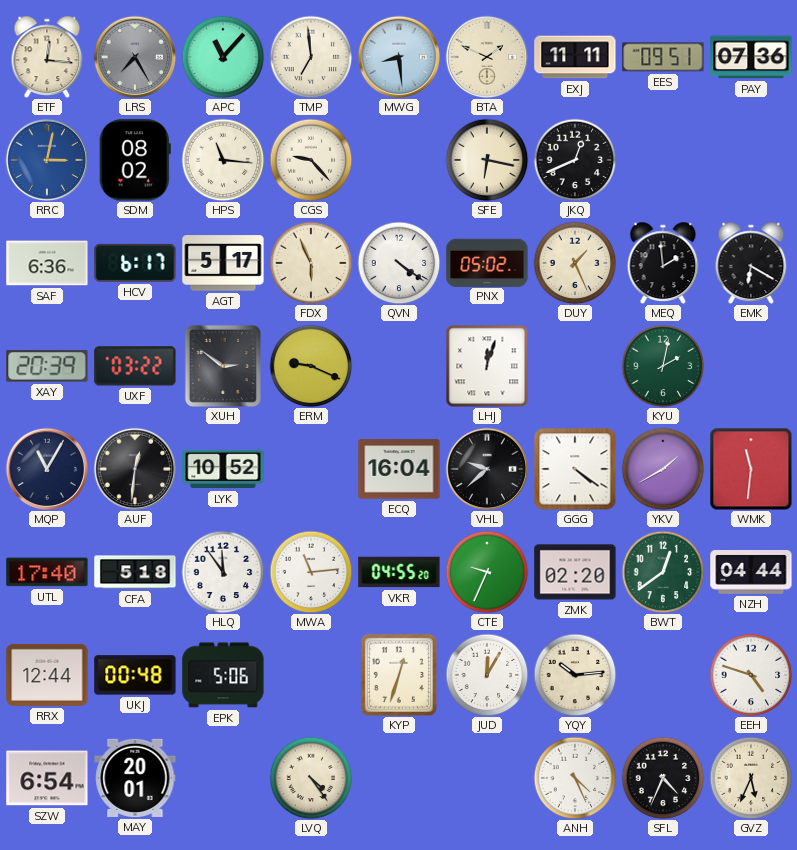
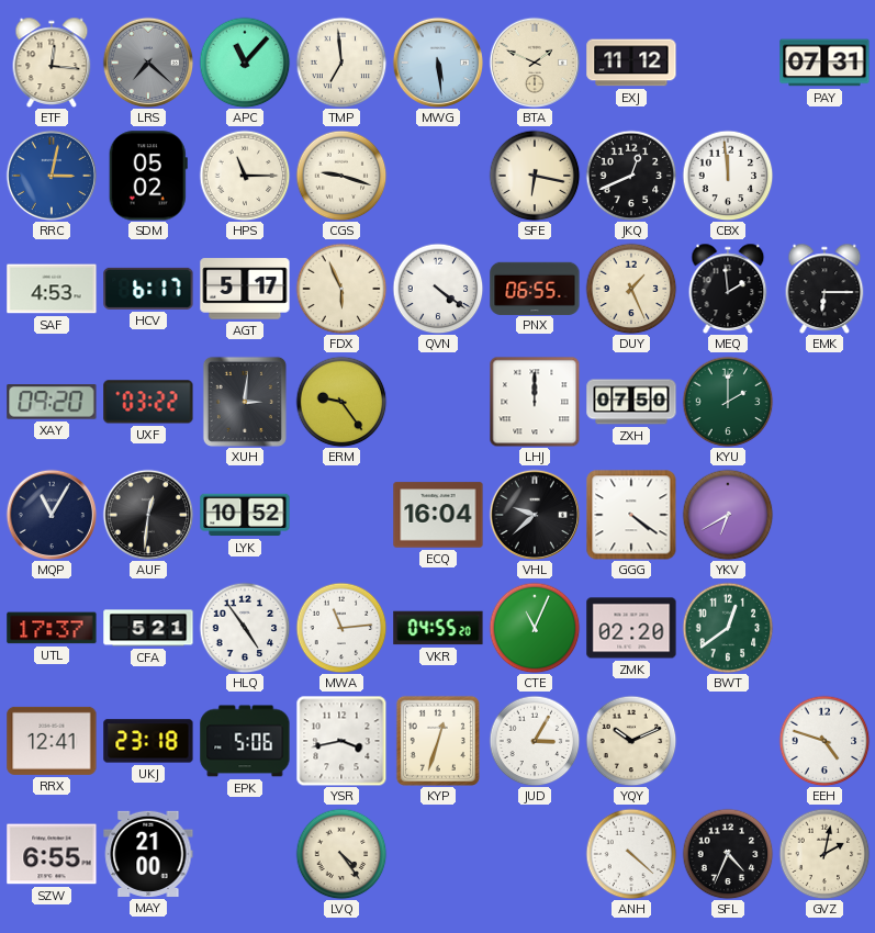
LRS: 7:25 -> 7:22
MWG: 8:29 -> 5:29
EXJ: 11:11 -> 11:12
EES: 09:51 -> none
PAY: 07:36 -> 07:31
SDM: 08:02 -> 05:02
HPS: 11:16 -> 11:15
CGS: 9:23 -> 9:18
CBX: none -> 11:59
SAF: 6:36 -> 4:53
PNX: 05:02 -> 06:55
EMK: 6:20 -> 6:15
XAY: 20:39 -> 09:20
XUH: 2:51 -> 3:01
ERM: 9:19 -> 9:24
LHJ: 12:03 -> 12:00
ZXH: none -> 07:50
KYU: 2:02 -> 2:00
YKV: 1:40 -> 6:40
WMK: 11:31 -> none
UTL: 17:40 -> 17:37
CFA: 5:18 -> 5:21
HLQ: 11:54 -> 4:54
CTE: 9:34 -> 11:04
NZH: 04:44 -> none
RRX: 12:44 -> 12:41
UKJ: 00:48 -> 23:18
YSR: none -> 3:43
JUD: 12:05 -> 3:05
YQY: 10:14 -> 10:11
SZW: 6:54 -> 6:55
MAY: 20:01 -> 21:00
ANH: 4:26 -> 4:22
GVZ: 5:34 -> 2:02
